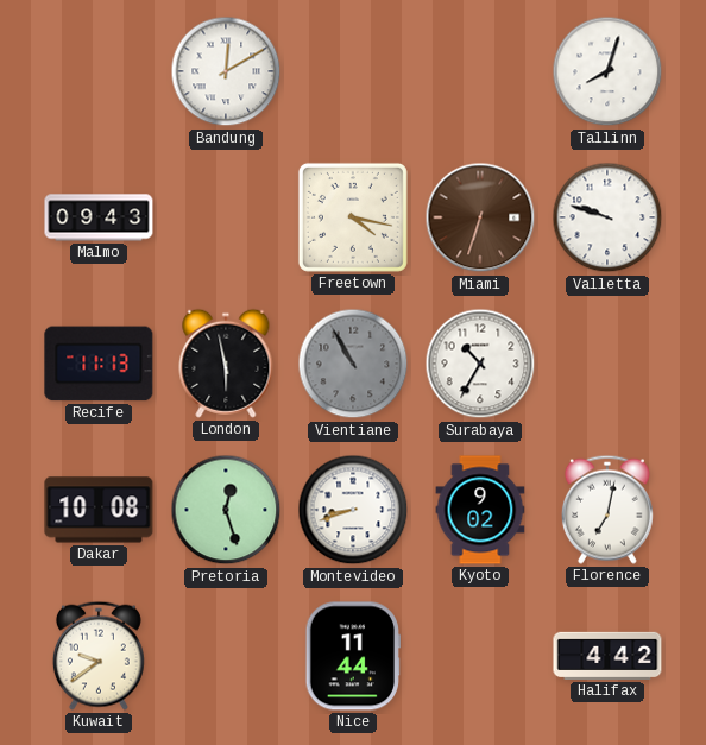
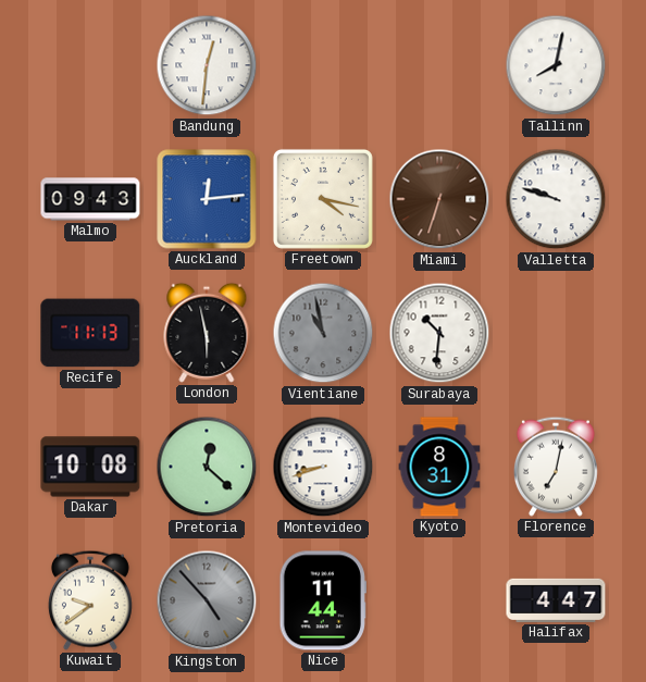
Bandung: 12:10 -> 12:31
Tallinn: 8:03 -> 8:02
Auckland: none -> 12:14
Vientiane: 10:55 -> 10:58
Surabaya: 10:35 -> 10:31
Pretoria: 12:27 -> 12:22
Kyoto: 9:02 -> 8:31
Kingston: none -> 4:53
Halifax: 4:42 -> 4:47
